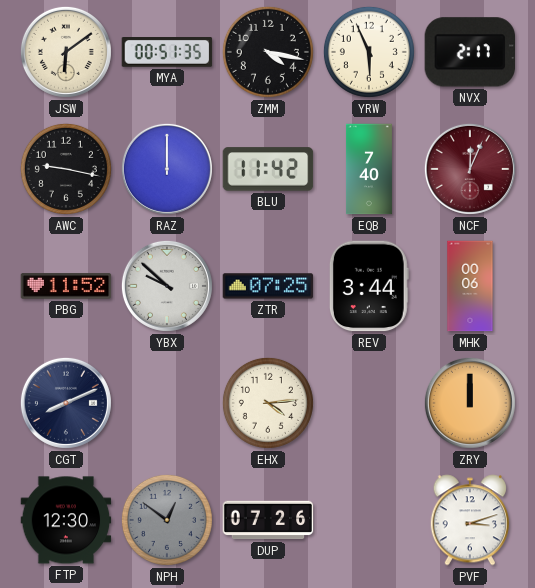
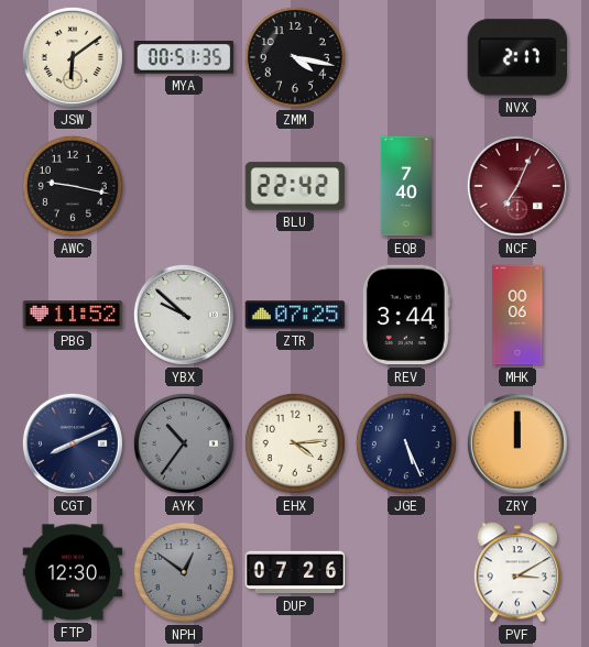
YRW: 5:56 -> none
RAZ: 12:00 -> none
BLU: 11:42 -> 22:42
NCF: 12:04 -> 7:04
AYK: none -> 10:36
JGE: none -> 5:26
PVF: 3:12 -> 3:10
